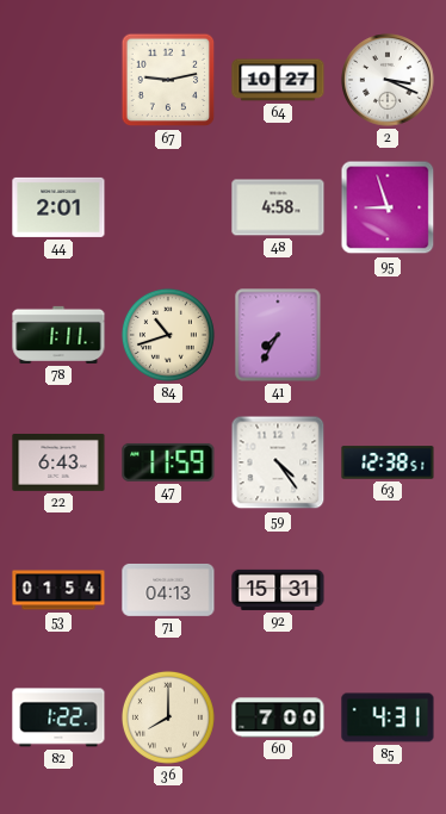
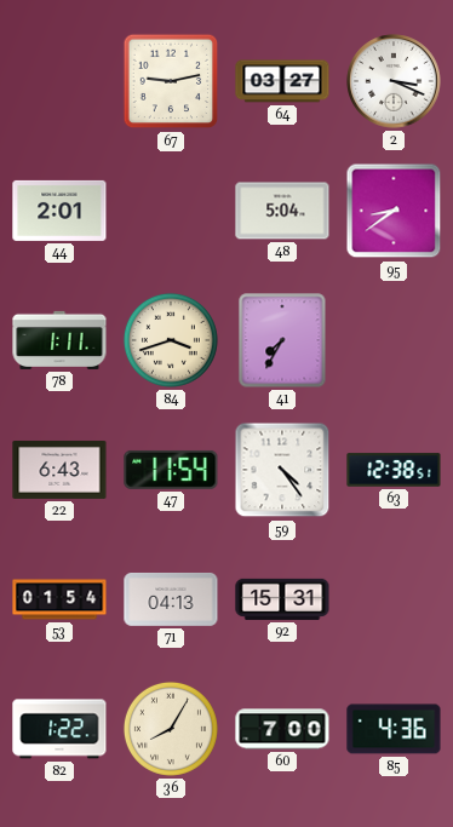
64: 10:27 -> 03:27
48: 4:58 -> 5:04
95: 8:57 -> 8:39
84: 10:42 -> 3:42
47: 11:59 -> 11:54
36: 8:00 -> 8:05
85: 4:31 -> 4:36
